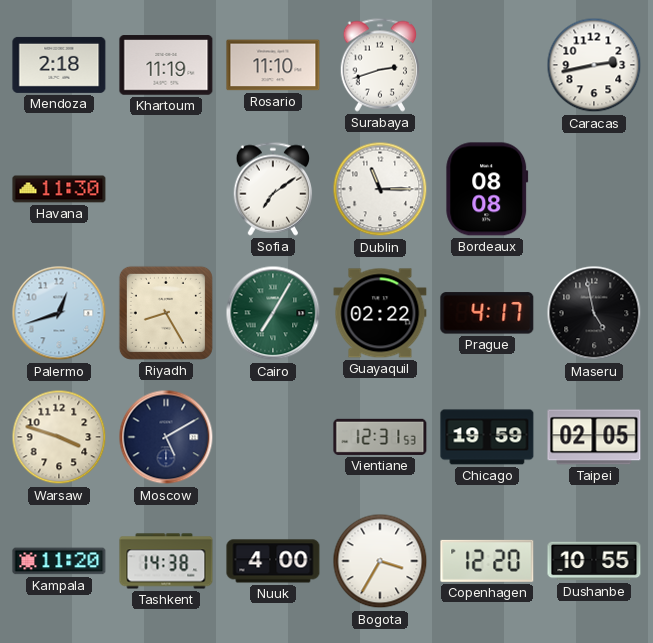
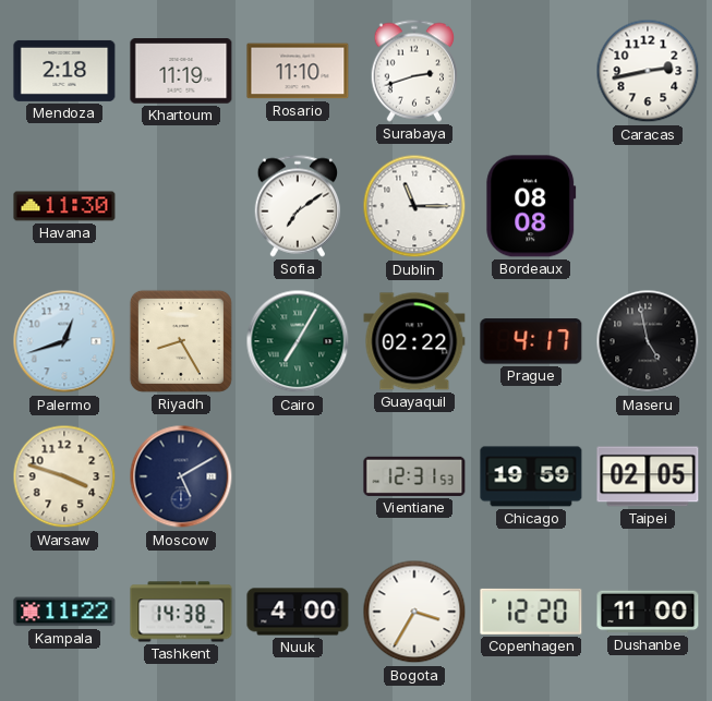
Kampala: 11:20 -> 11:22
Dushanbe: 10:55 -> 11:00
